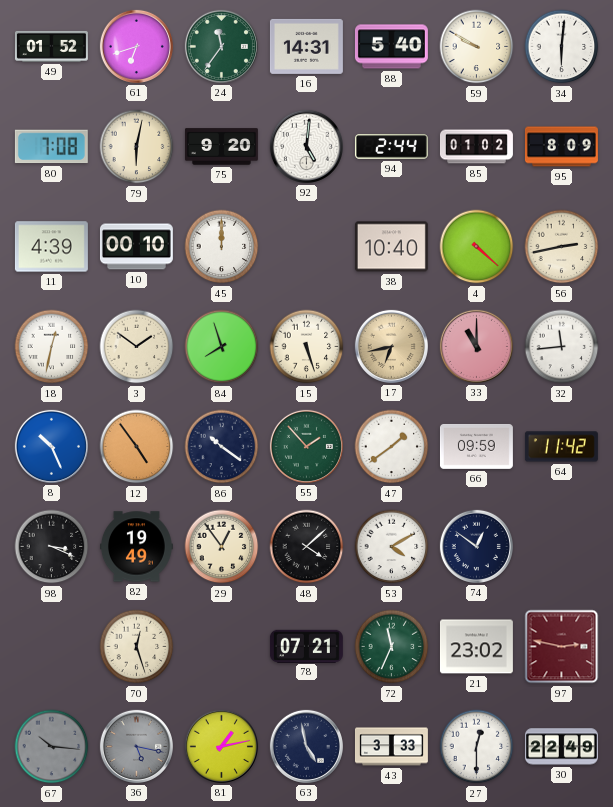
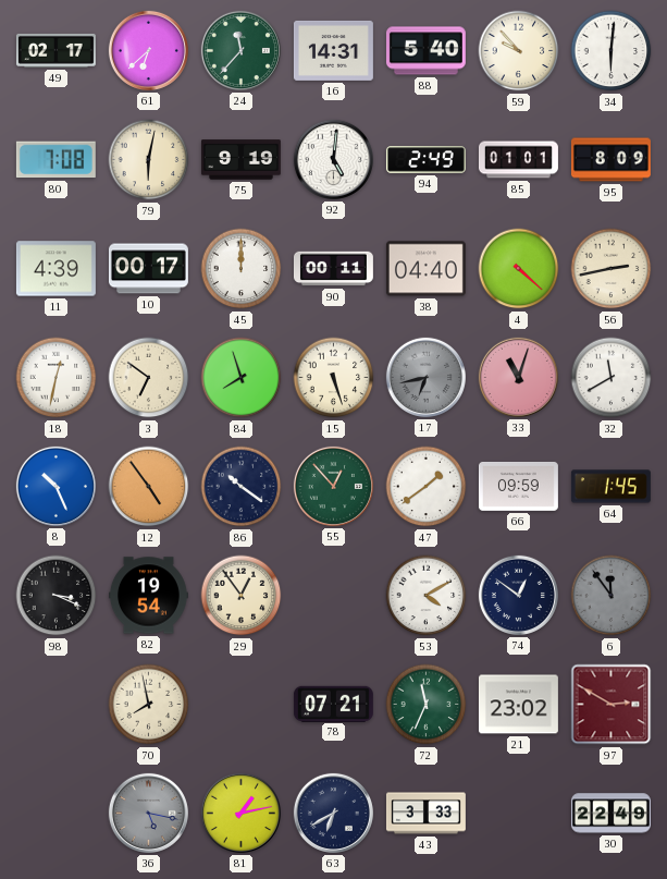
49: 01:52 -> 02:17
61: 6:42 -> 6:38
24: 11:36 -> 11:37
59: 9:50 -> 9:53
75: 9:20 -> 9:19
94: 2:44 -> 2:49
85: 01:02 -> 01:01
10: 00:10 -> 00:17
90: none -> 00:11
38: 10:40 -> 04:40
3: 1:51 -> 6:51
17 dial: champagne -> grey
33: 11:00 -> 11:03
32: 11:44 -> 11:40
55: 1:53 -> 12:53
64: 11:42 -> 1:45
82: 19:49 -> 19:54
48: 4:08 -> none
6: none -> 11:54
70: 12:27 -> 7:58
97: 2:47 -> 2:50
67: 10:16 -> none
63: 4:58 -> 6:40
27: 12:30 -> none
